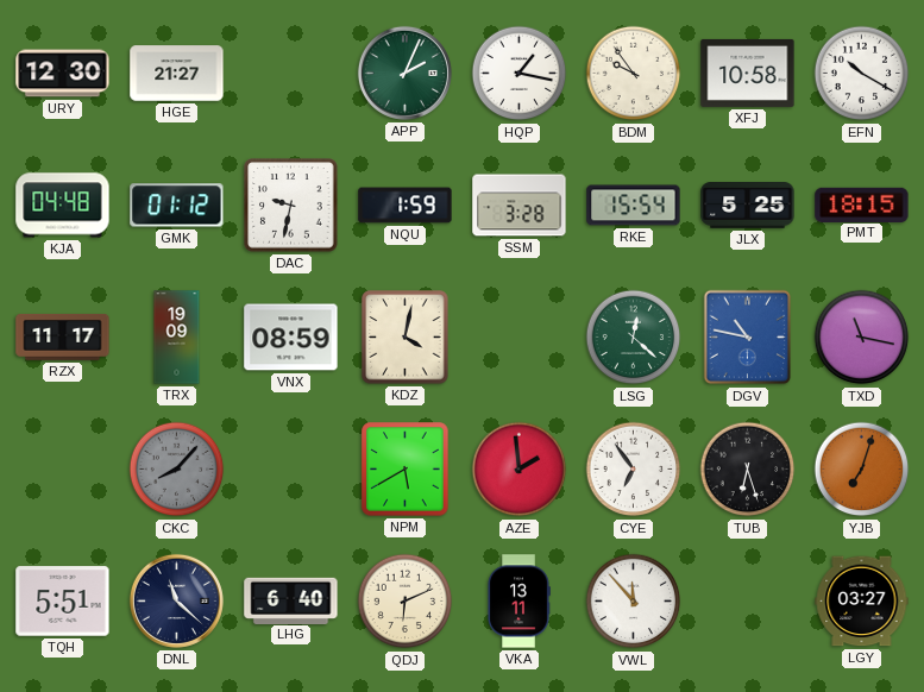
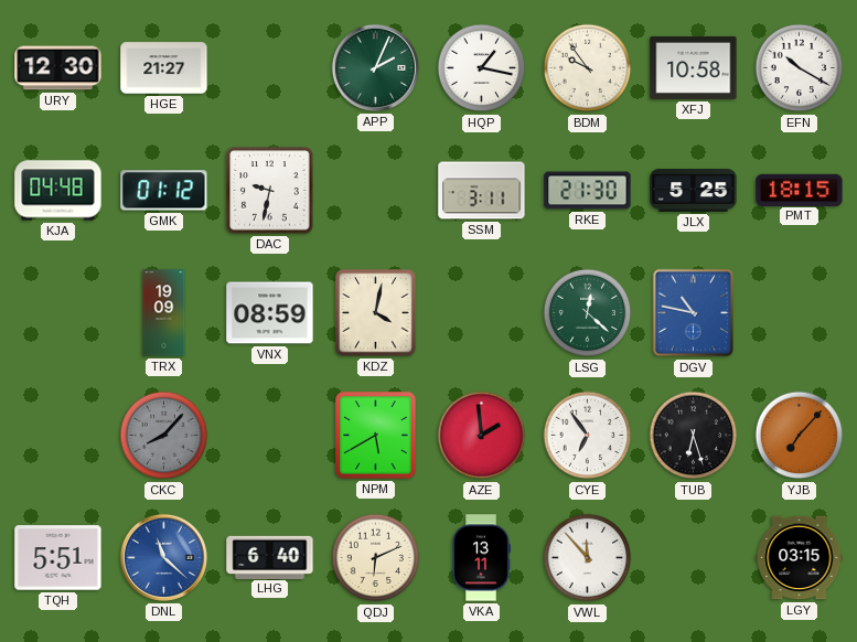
NQU: 1:59 -> none
SSM: 3:28 -> 3:11
RKE: 15:54 -> 21:30
RZX: 11:17 -> none
TXD: 11:17 -> none
YJB: 7:03 -> 7:07
DNL dial: navy -> blue
LGY: 03:27 -> 03:15
